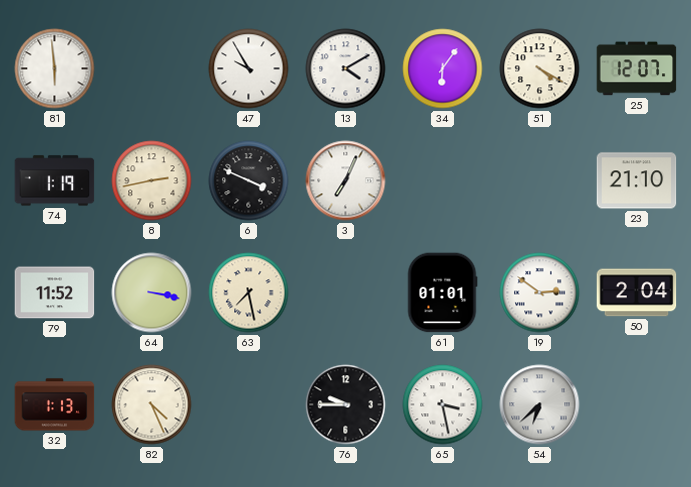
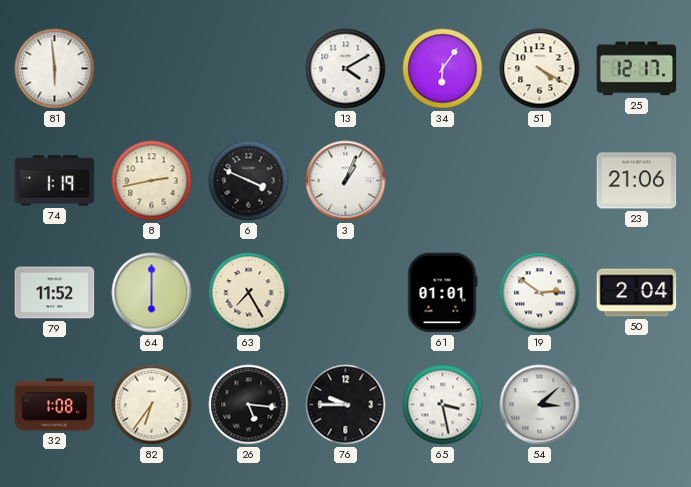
47: 9:55 -> none
25: 12:07 -> 12:17
3: 7:04 -> 1:04
23: 21:10 -> 21:06
64: 3:17 -> 6:00
63: 7:28 -> 7:25
32: 1:13 -> 1:08
82: 4:26 -> 6:36
26: none -> 5:16
54: 6:38 -> 3:08
